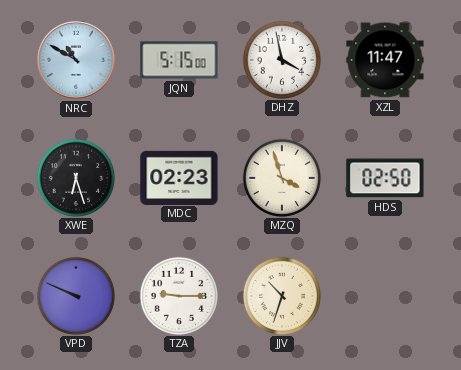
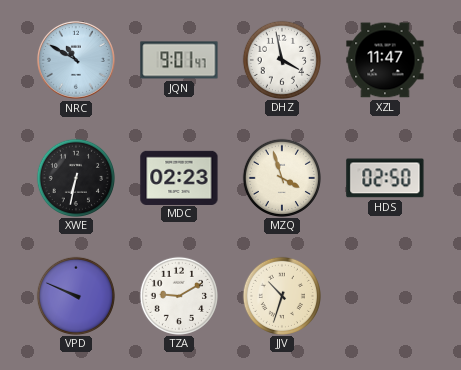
JQN: 5:15 -> 9:01
XWE: 6:27 -> 6:32
TZA: 9:15 -> 9:10
